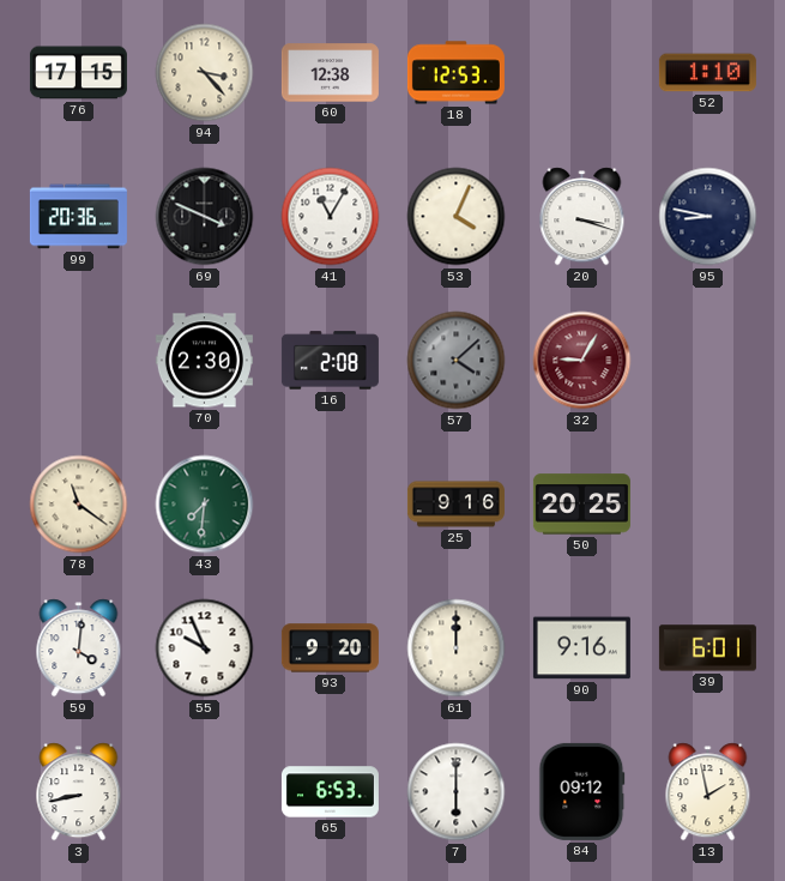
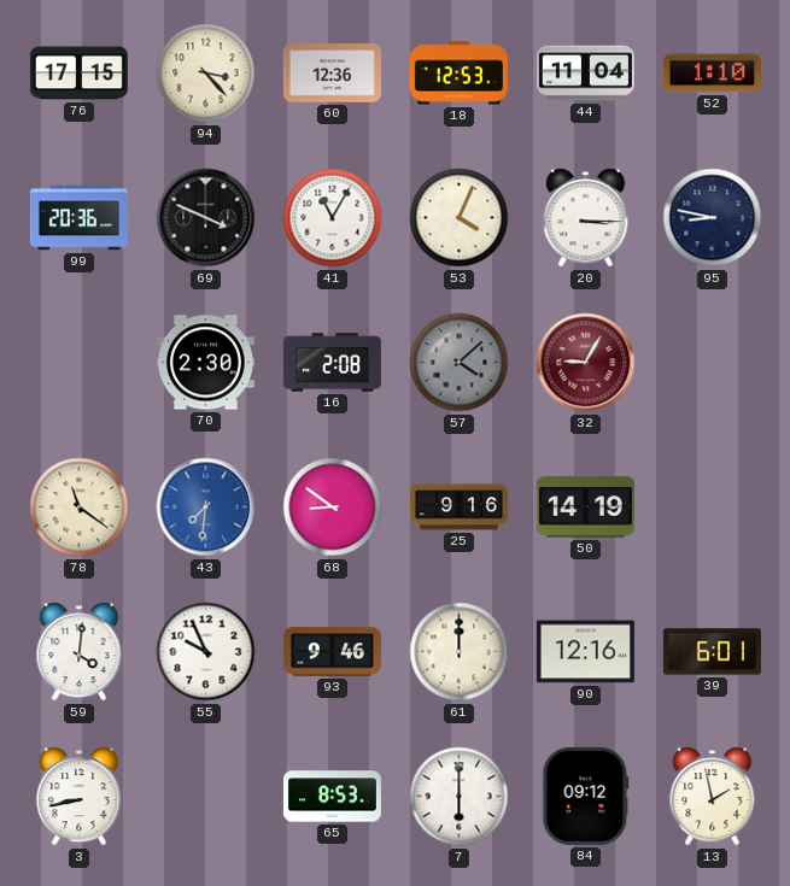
60: 12:38 -> 12:36
44: none -> 11:04
20: 3:18 -> 3:15
43 dial: green -> blue
68: none -> 8:51
50: 20:25 -> 14:19
93: 9:20 -> 9:46
90: 9:16 -> 12:16
65: 6:53 -> 8:53
